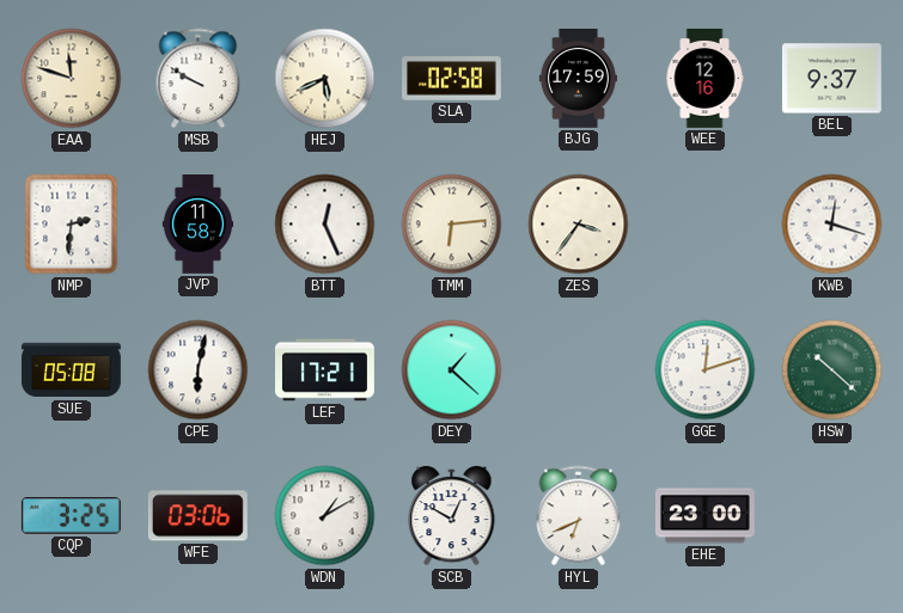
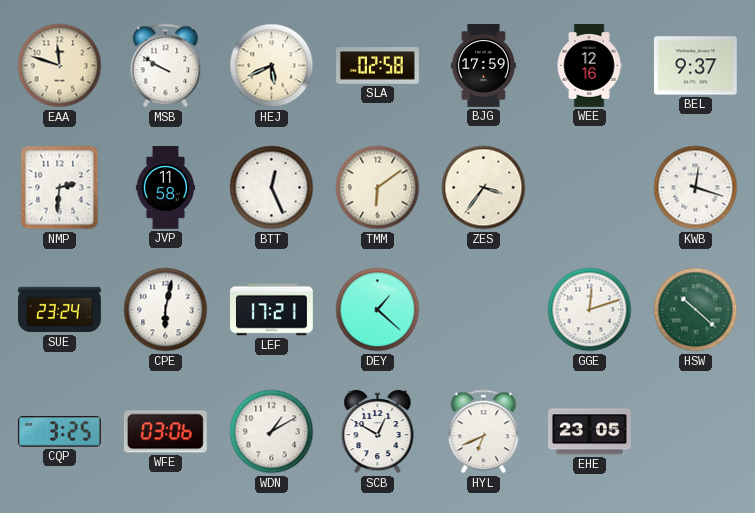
TMM: 6:14 -> 6:09
SUE: 05:08 -> 23:24
EHE: 23:00 -> 23:05
